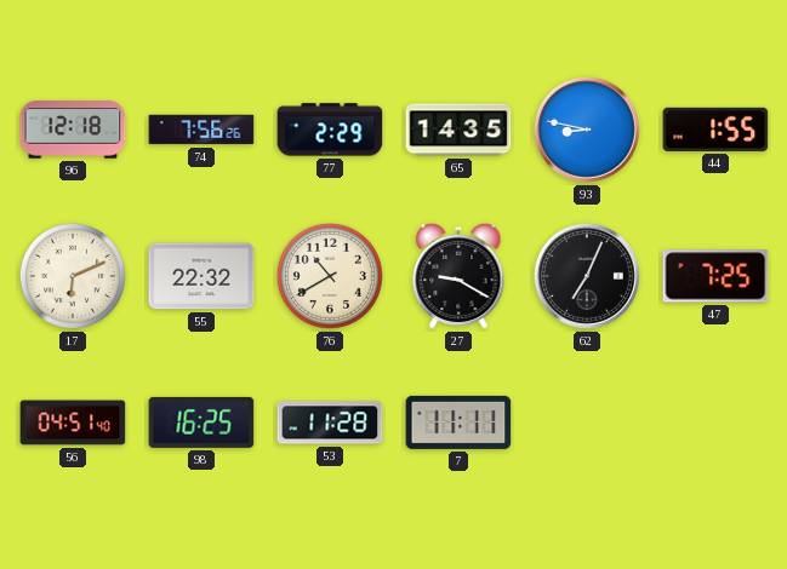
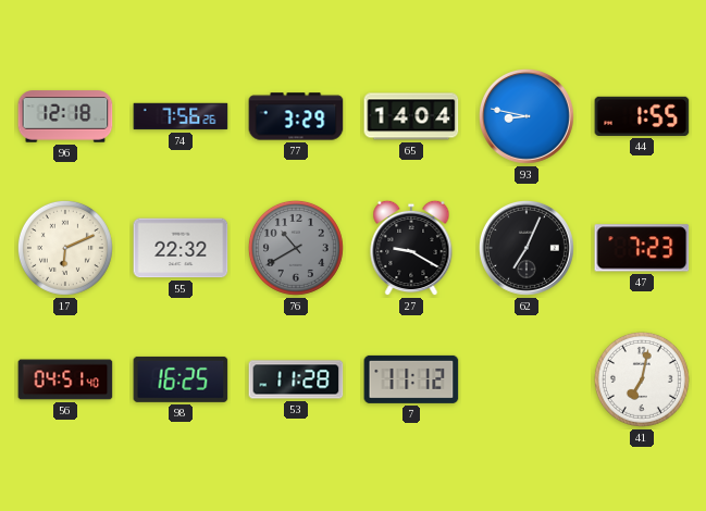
77: 2:29 -> 3:29
65: 14:35 -> 14:04
76 dial: cream -> grey
47: 7:25 -> 7:23
7: 11:11 -> 11:12
41: none -> 7:02
